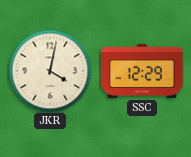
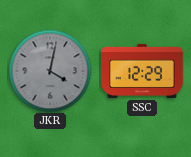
JKR dial: cream -> grey
